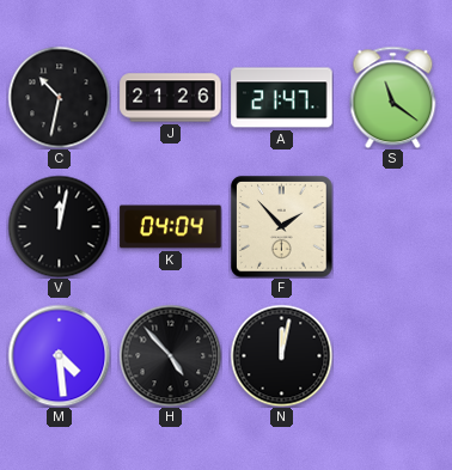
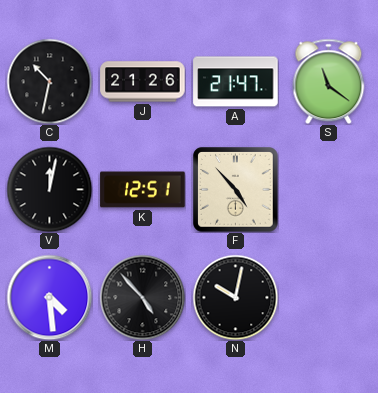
K: 04:04 -> 12:51
F: 1:53 -> 4:53
N: 12:02 -> 10:02
